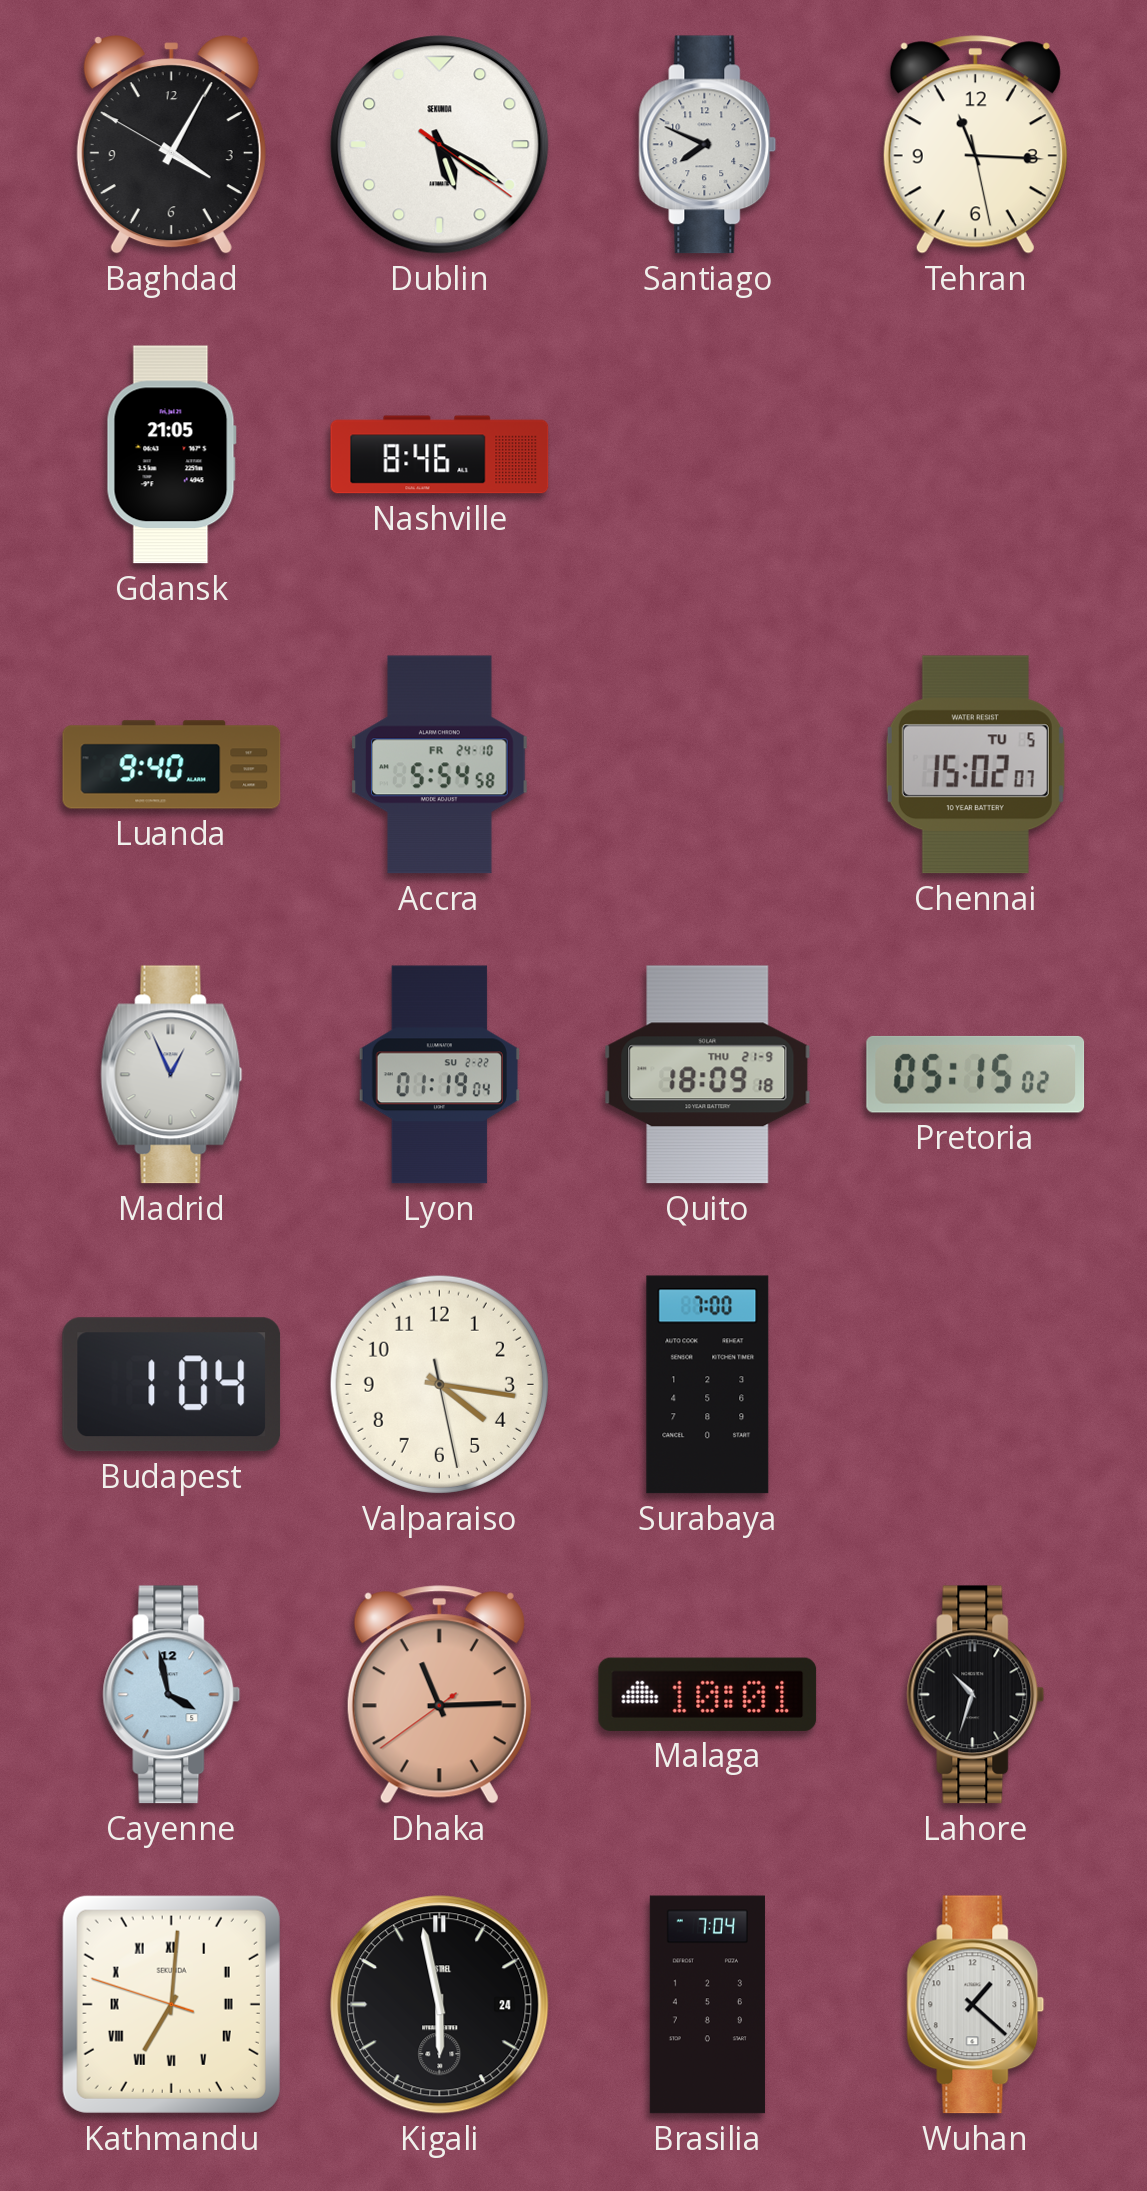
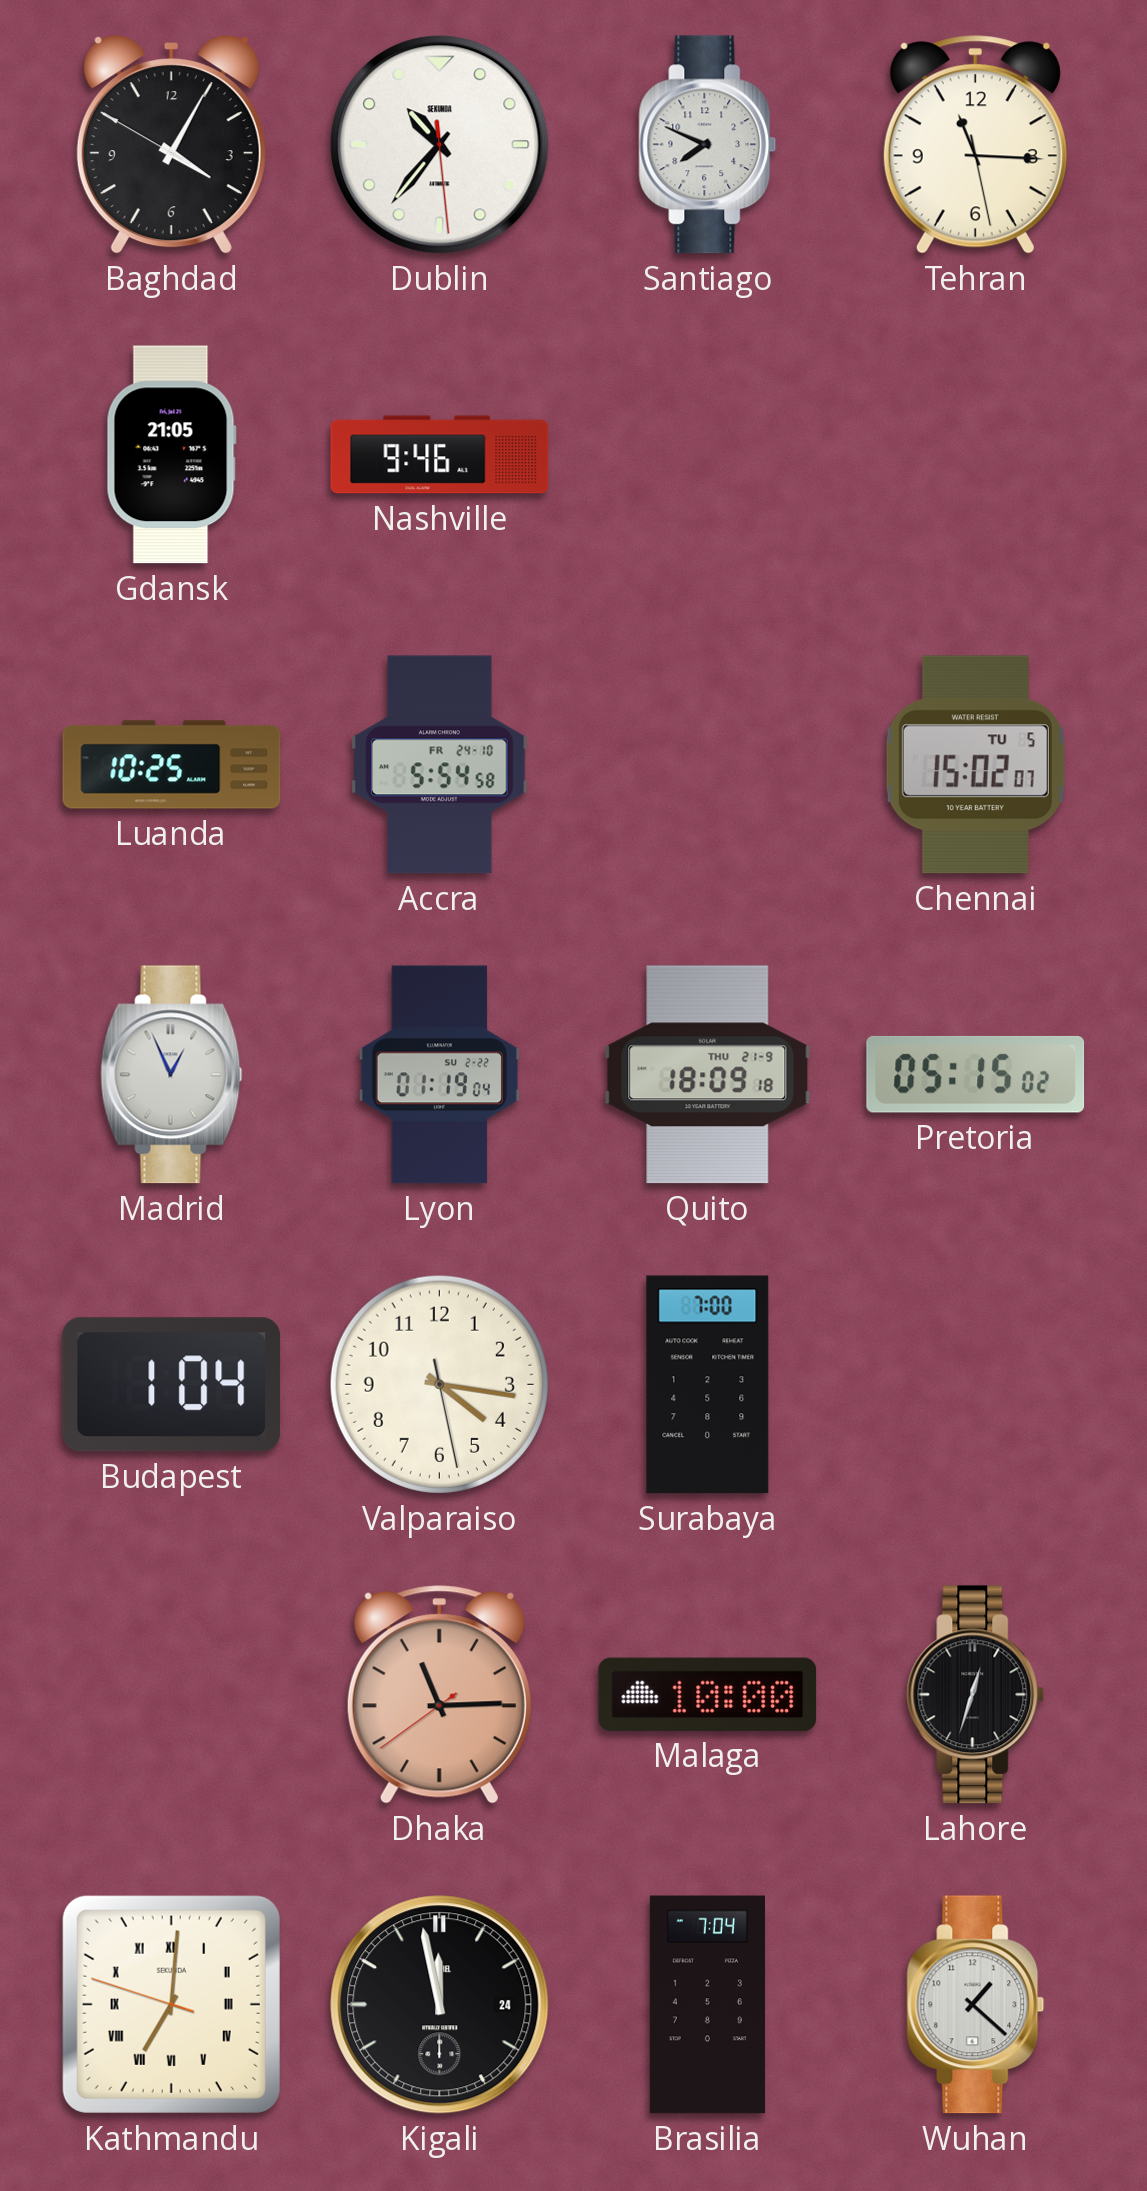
Dublin: 5:20 -> 10:36
Nashville: 8:46 -> 9:46
Luanda: 9:40 -> 10:25
Cayenne: 3:58 -> none
Malaga: 10:01 -> 10:00
Lahore: 10:33 -> 12:33
Kigali: 5:58 -> 11:58
